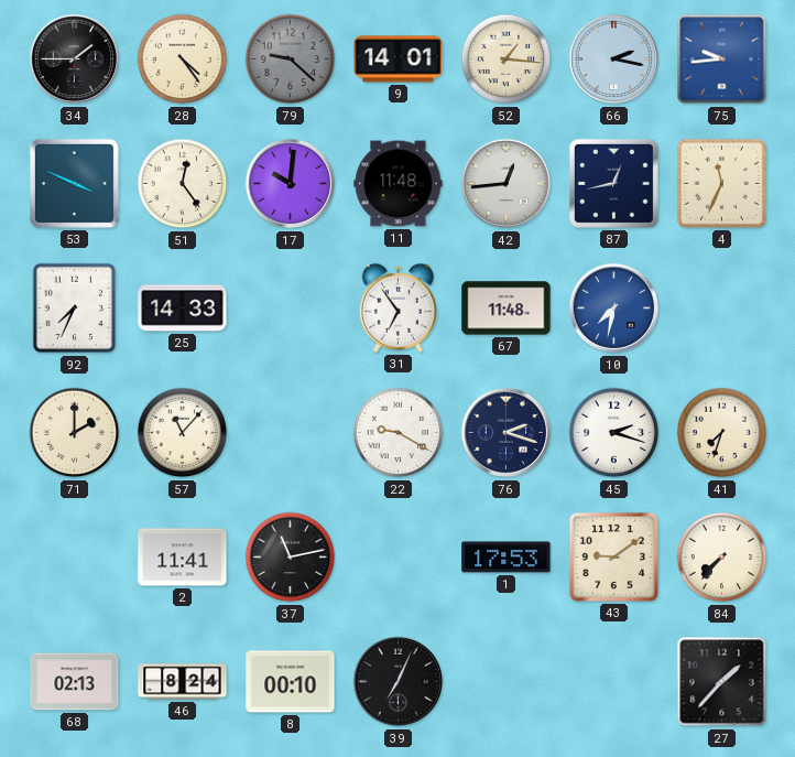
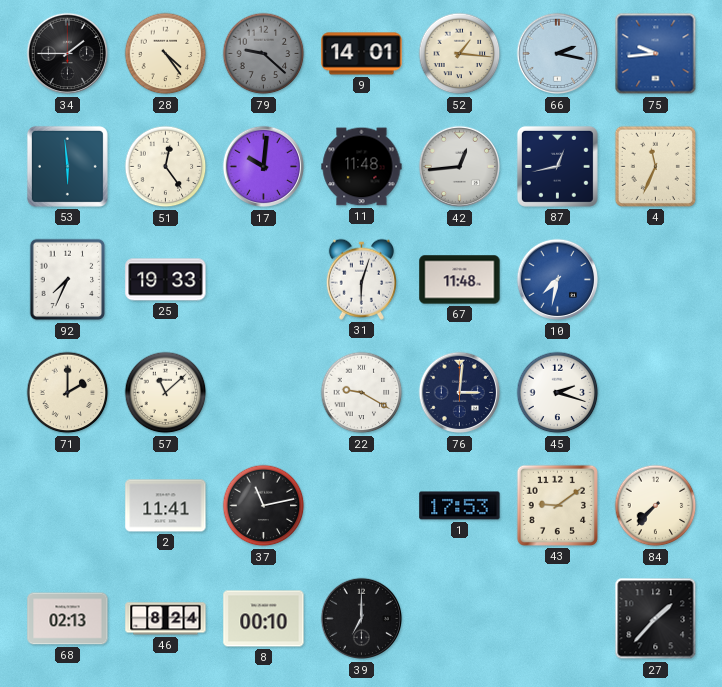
53: 3:49 -> 5:59
25: 14:33 -> 19:33
31: 6:54 -> 6:03
57: 11:07 -> 11:08
76: 2:18 -> 3:01
41: 7:33 -> none
39: 7:04 -> 7:00
